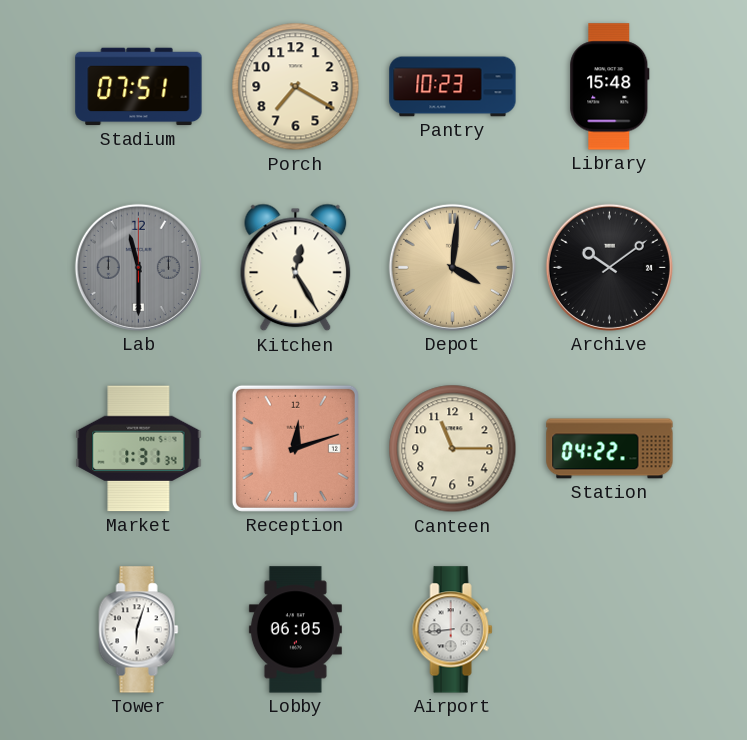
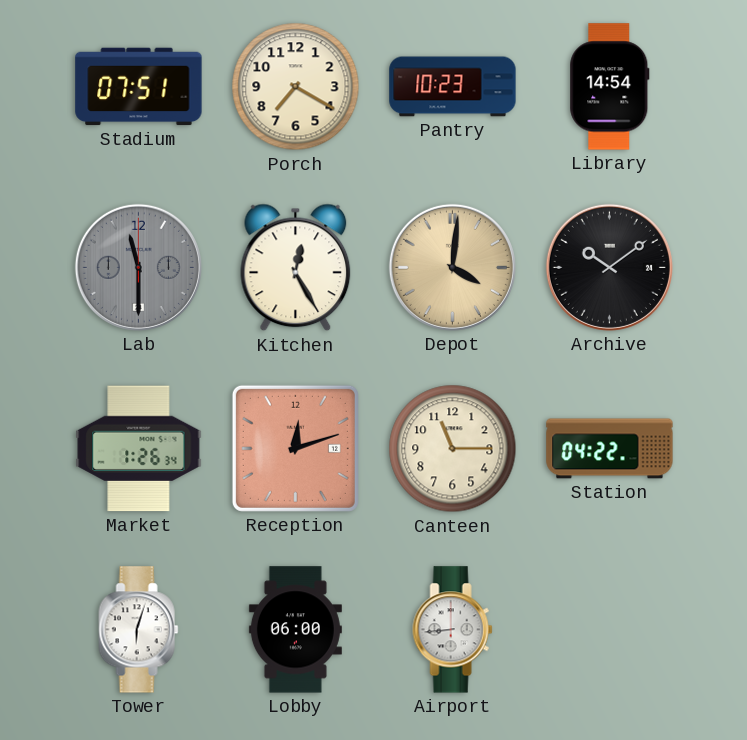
Library: 15:48 -> 14:54
Market: 1:31 -> 1:26
Lobby: 06:05 -> 06:00
